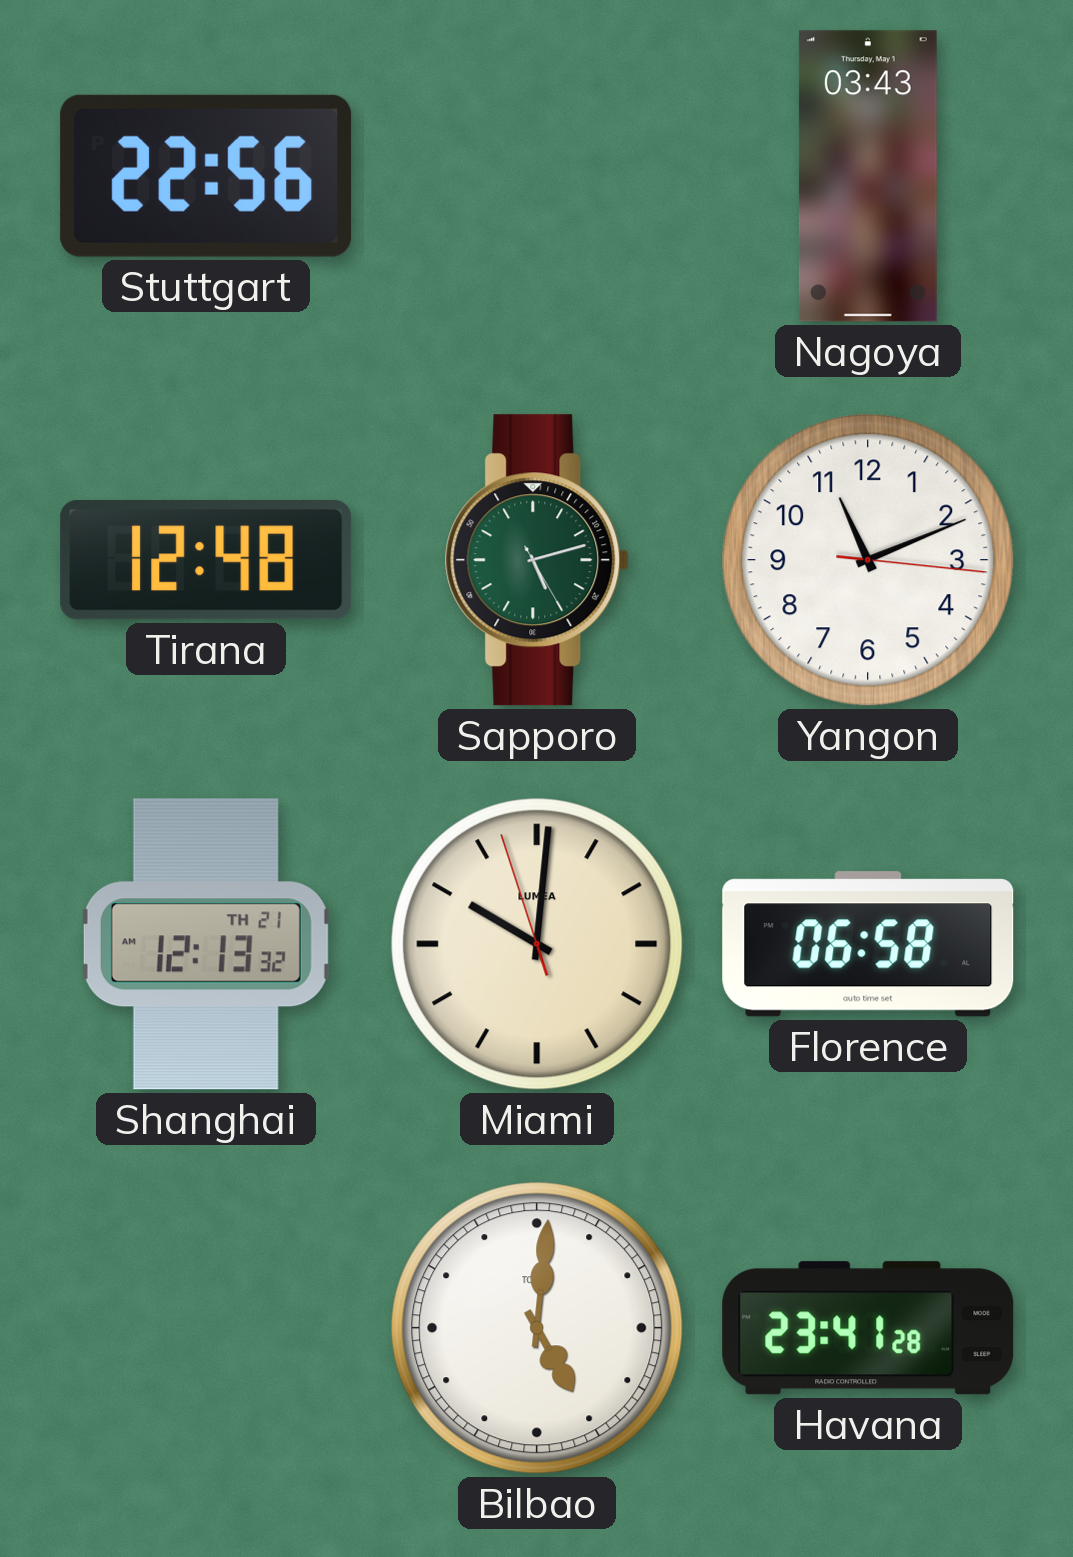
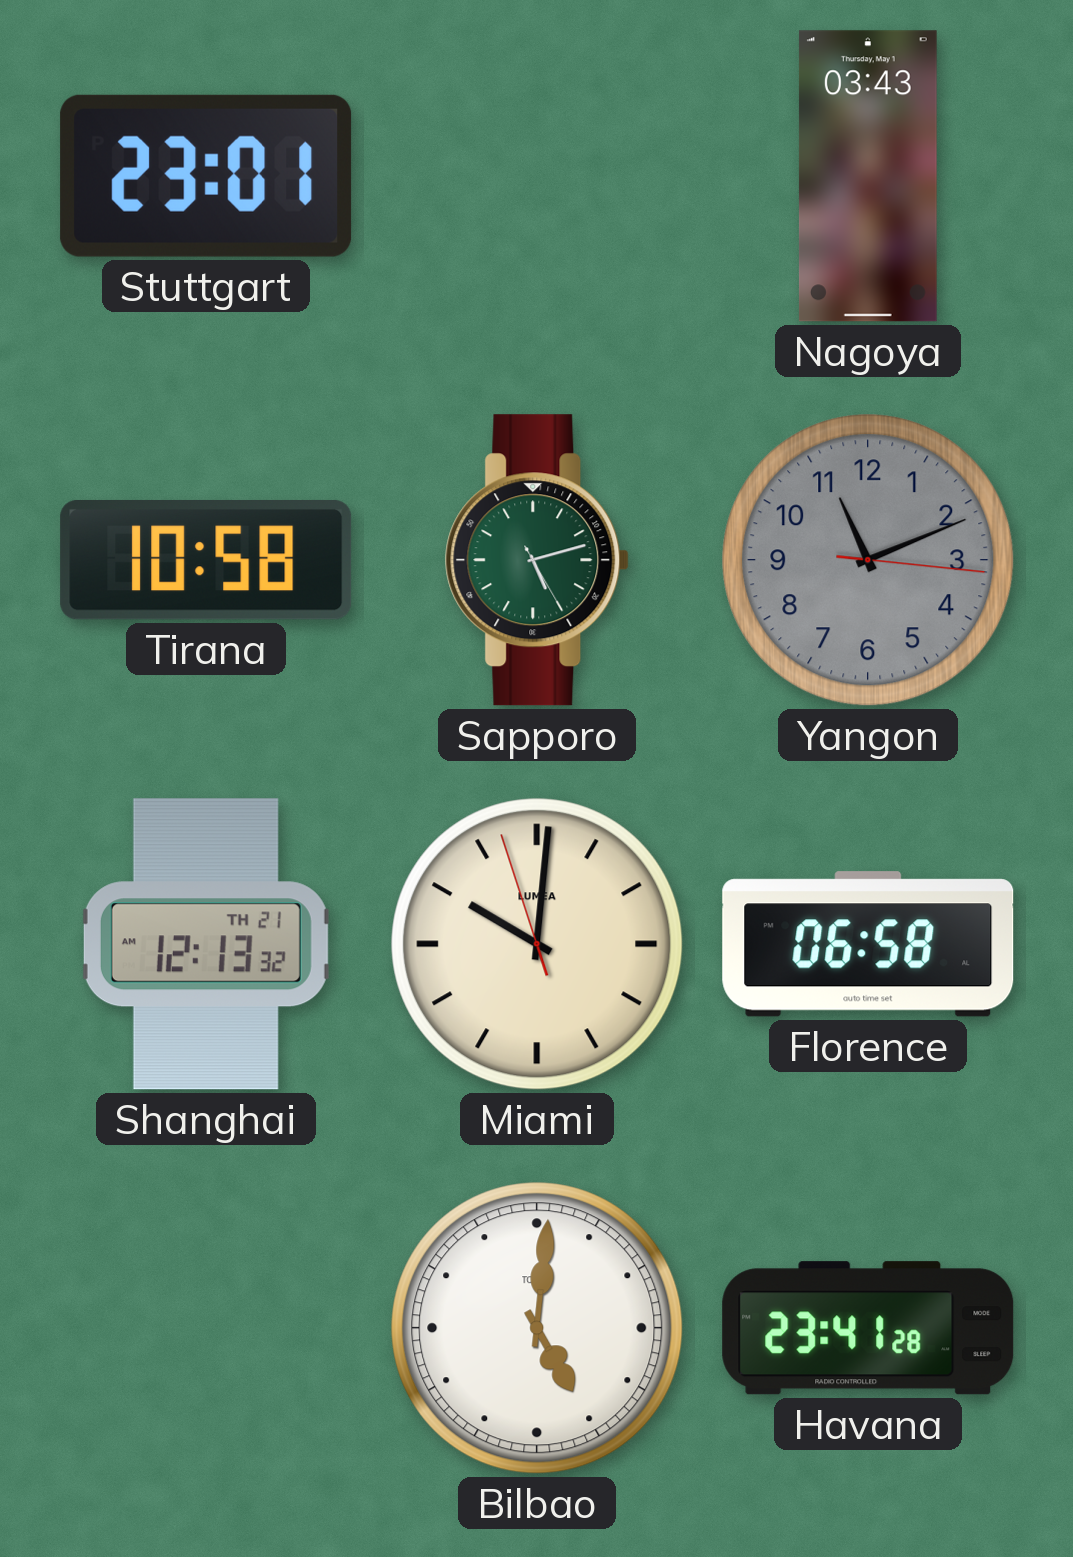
Stuttgart: 22:56 -> 23:01
Tirana: 12:48 -> 10:58
Yangon dial: white -> grey
